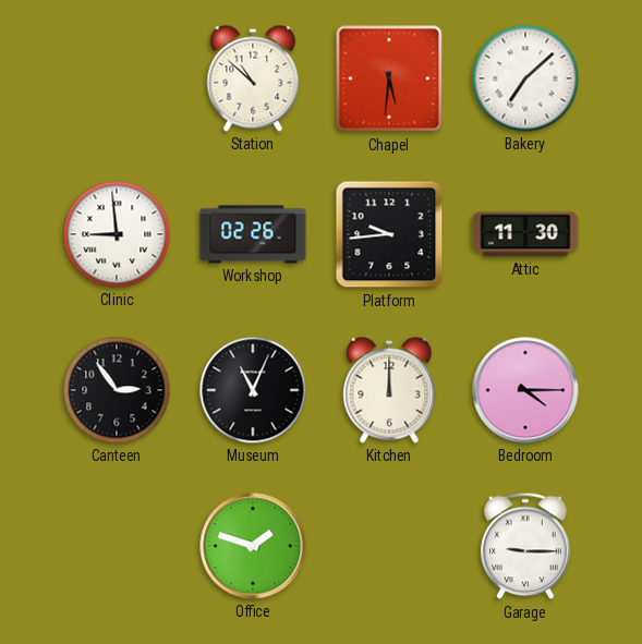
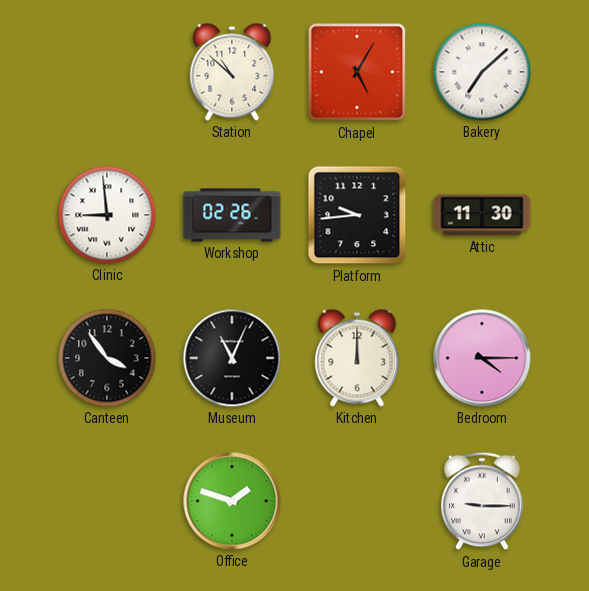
Chapel: 5:31 -> 5:05
Canteen: 2:54 -> 3:54
